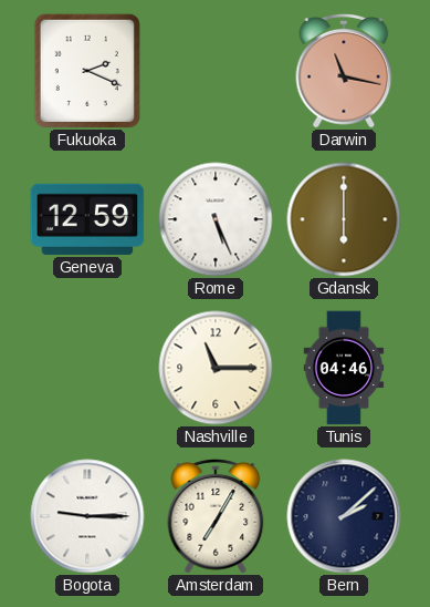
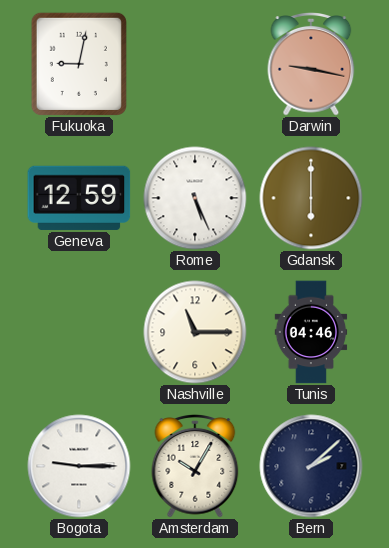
Fukuoka: 2:19 -> 9:02
Darwin: 11:17 -> 9:17
Amsterdam: 7:05 -> 10:05
